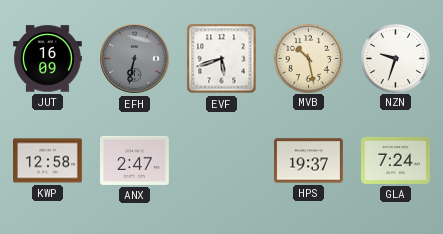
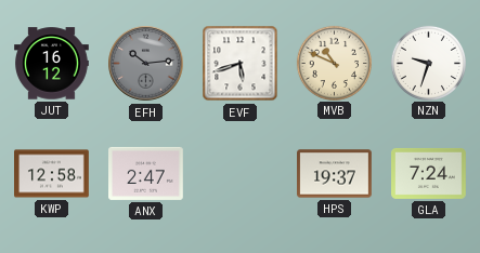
JUT: 16:09 -> 16:12
EFH: 6:32 -> 10:14
MVB: 10:28 -> 10:49
